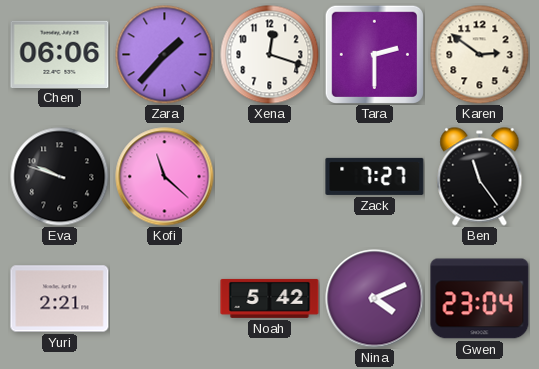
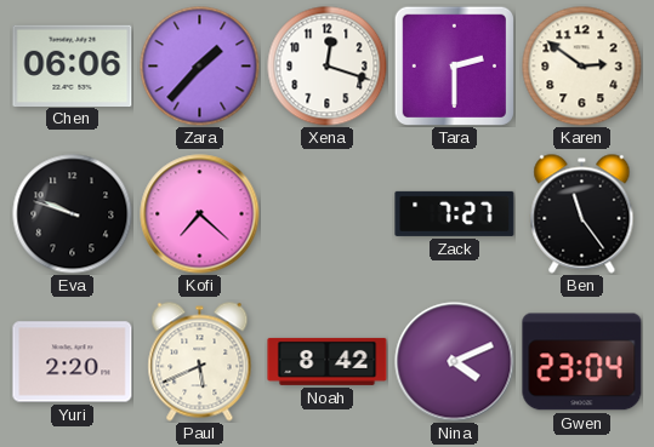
Kofi: 11:22 -> 7:22
Yuri: 2:21 -> 2:20
Paul: none -> 5:41
Noah: 5:42 -> 8:42
